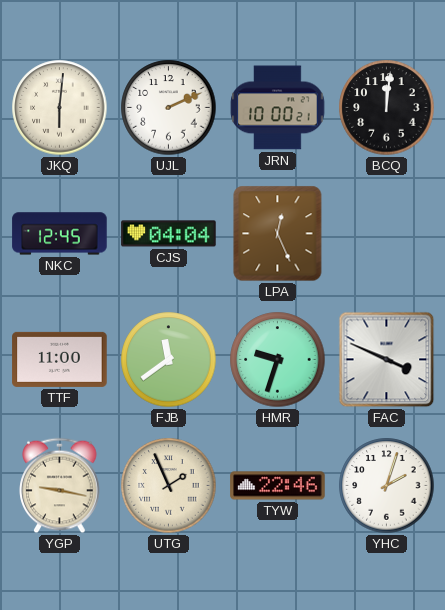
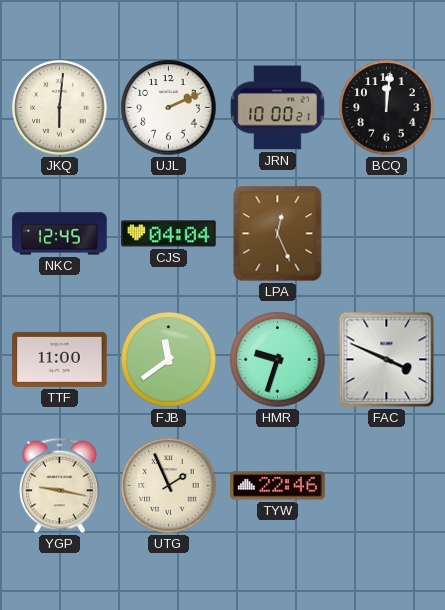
YHC: 2:03 -> none
